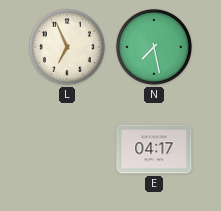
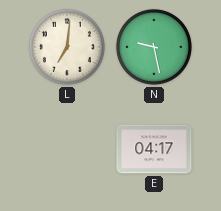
L: 6:56 -> 7:01
N: 7:28 -> 9:28
